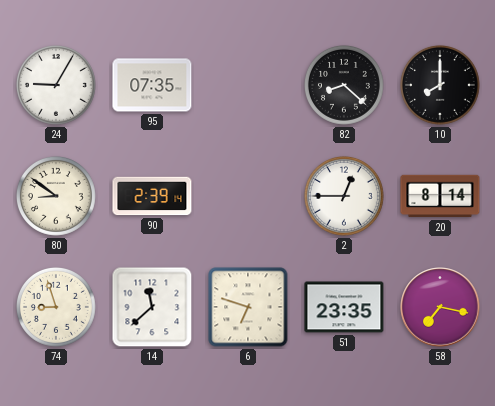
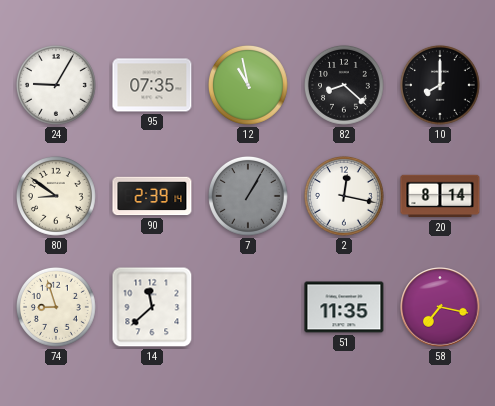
12: none -> 10:58
7: none -> 1:05
2: 12:45 -> 12:17
6: 6:48 -> none
51: 23:35 -> 11:35
